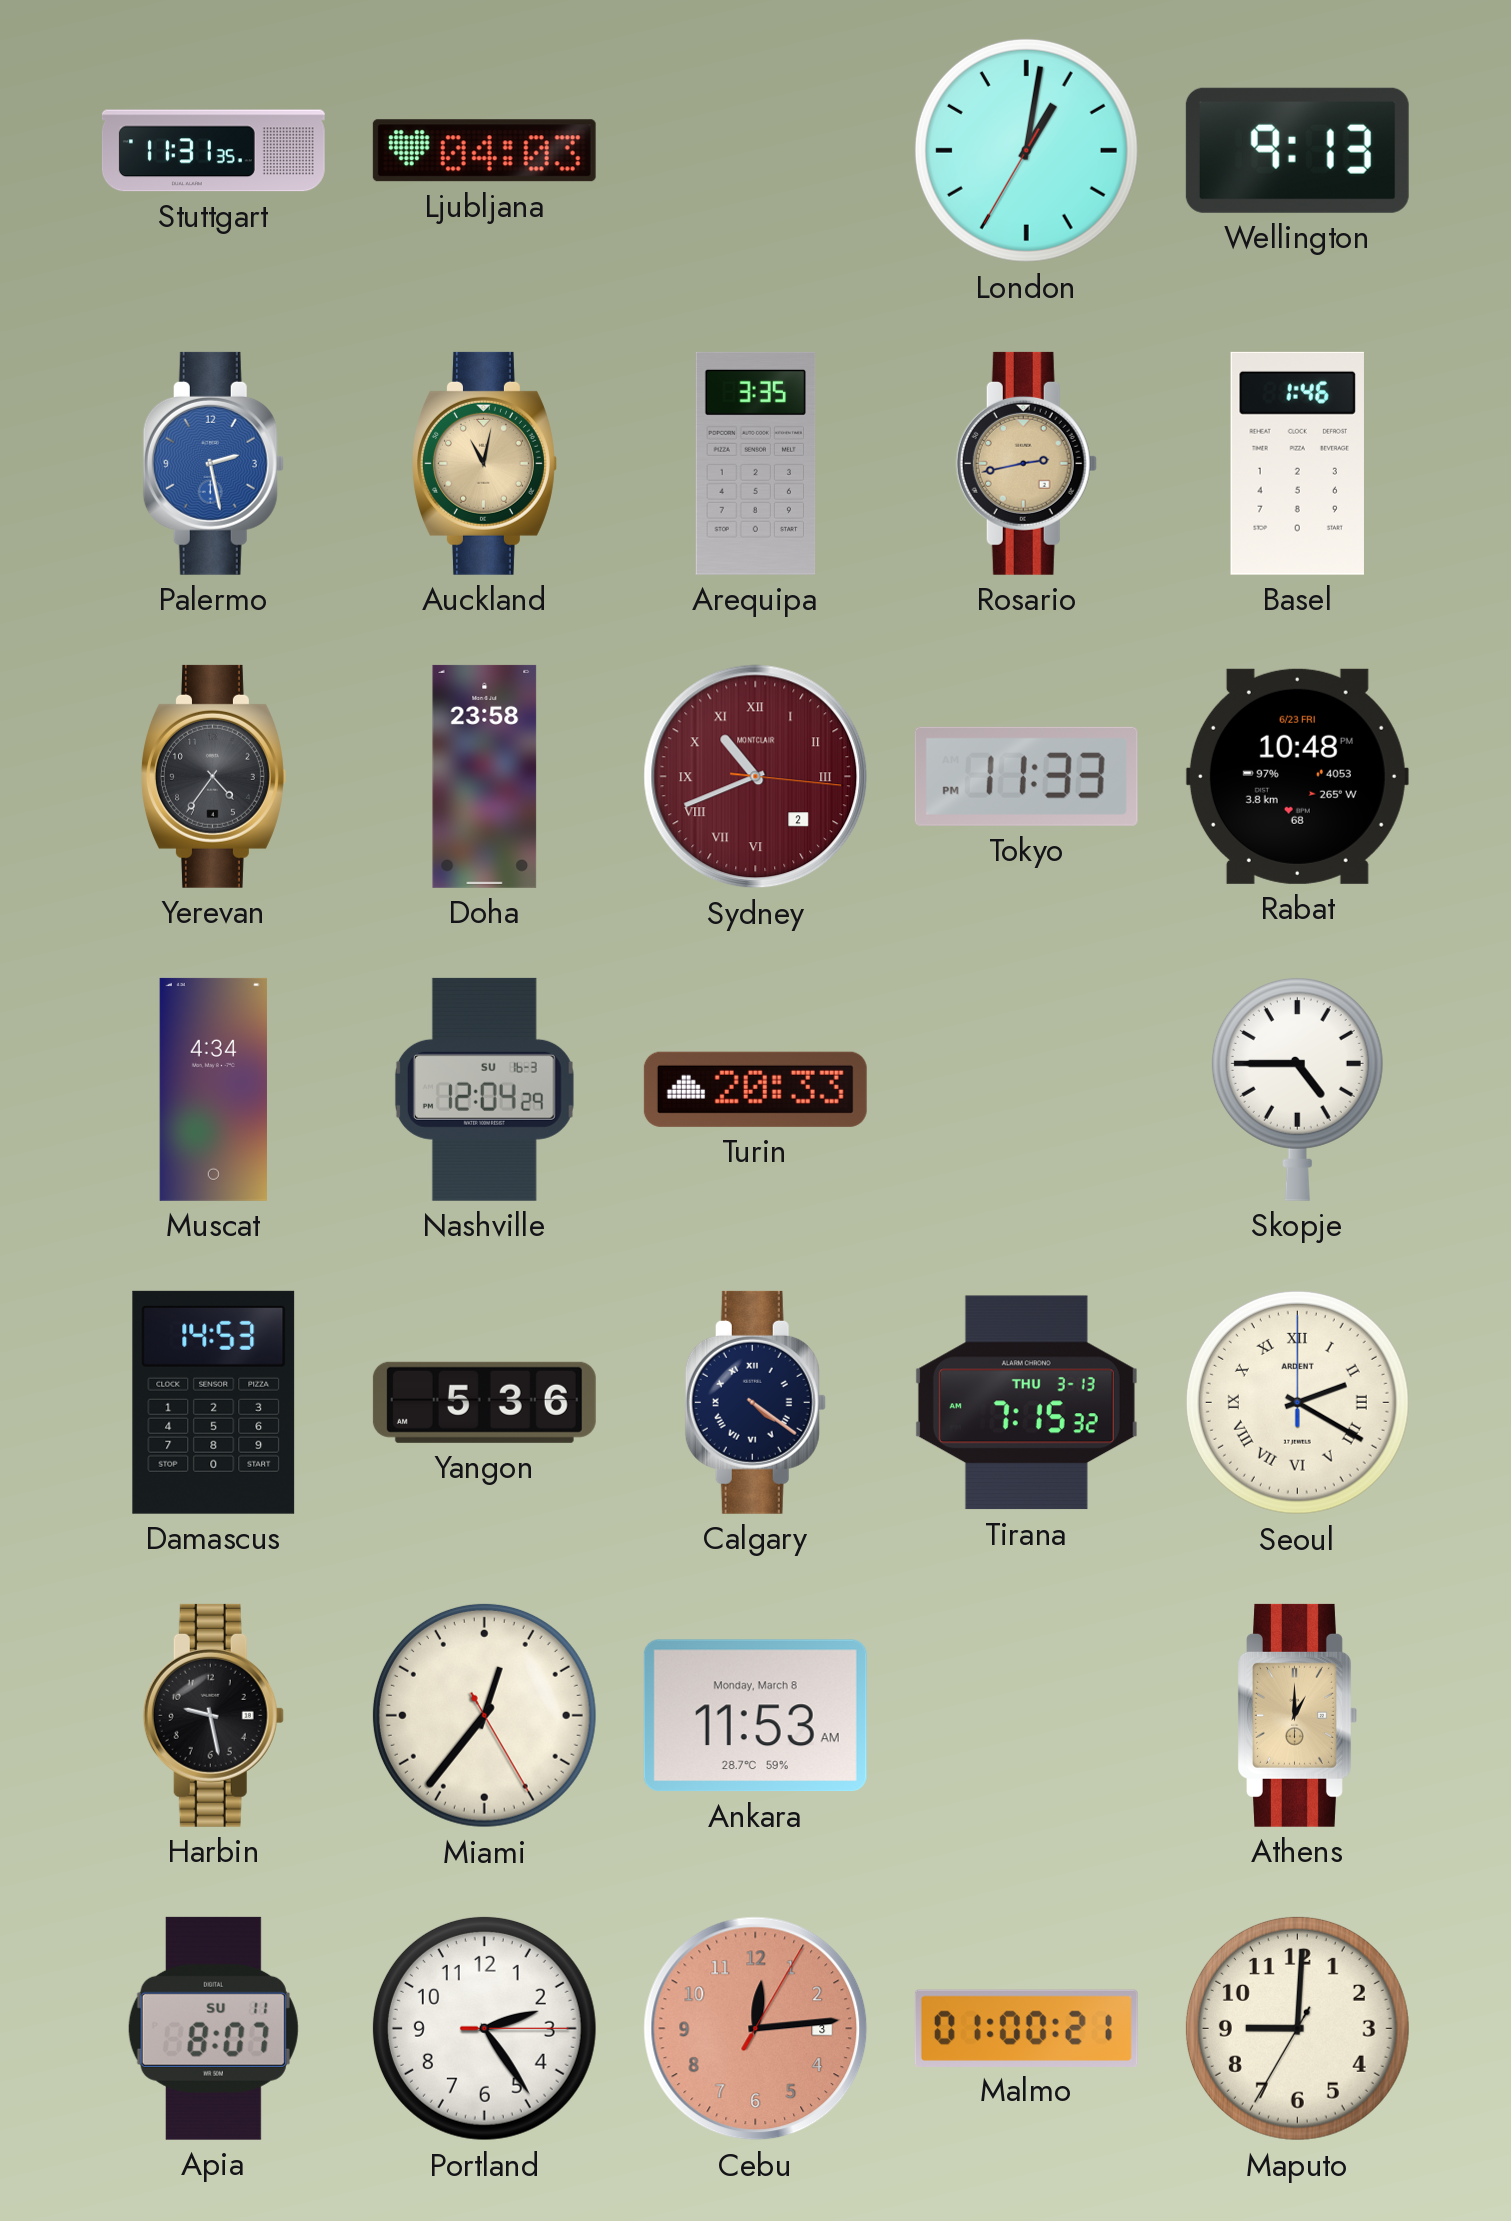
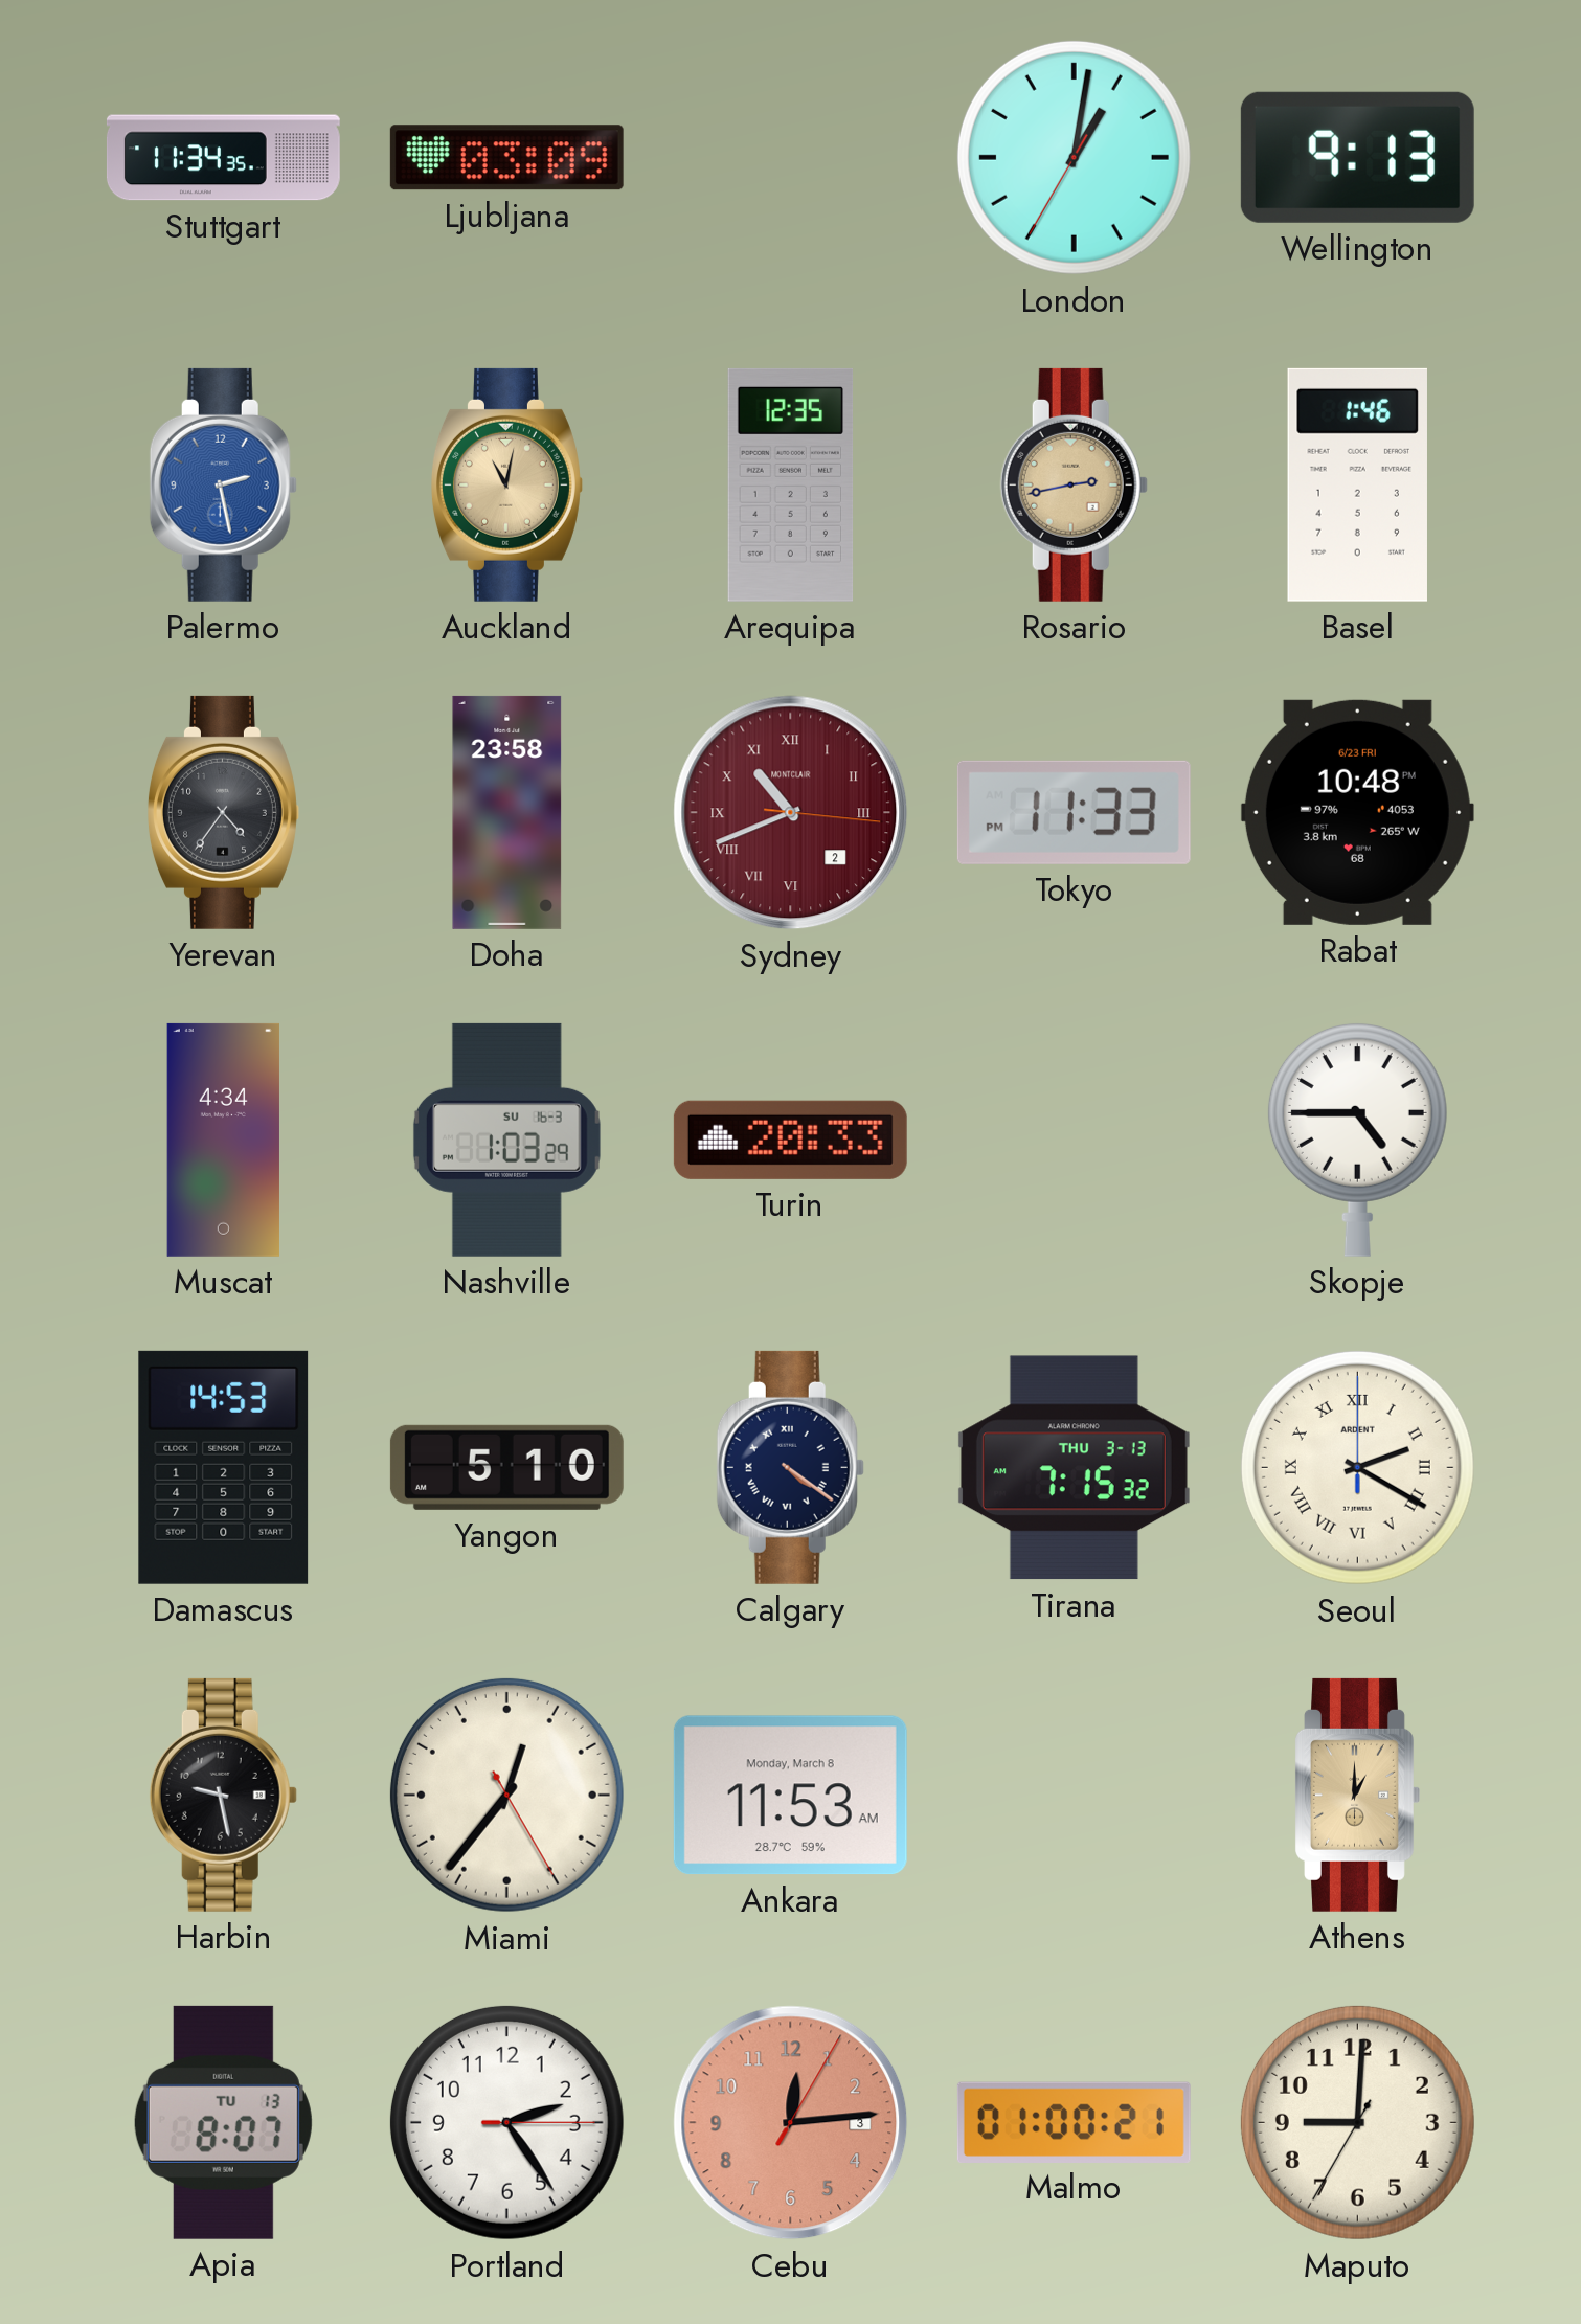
Stuttgart: 11:31 -> 11:34
Ljubljana: 04:03 -> 03:09
Arequipa: 3:35 -> 12:35
Nashville: 12:04 -> 1:03
Yangon: 5:36 -> 5:10
Apia date: SU 11 -> TU 13
